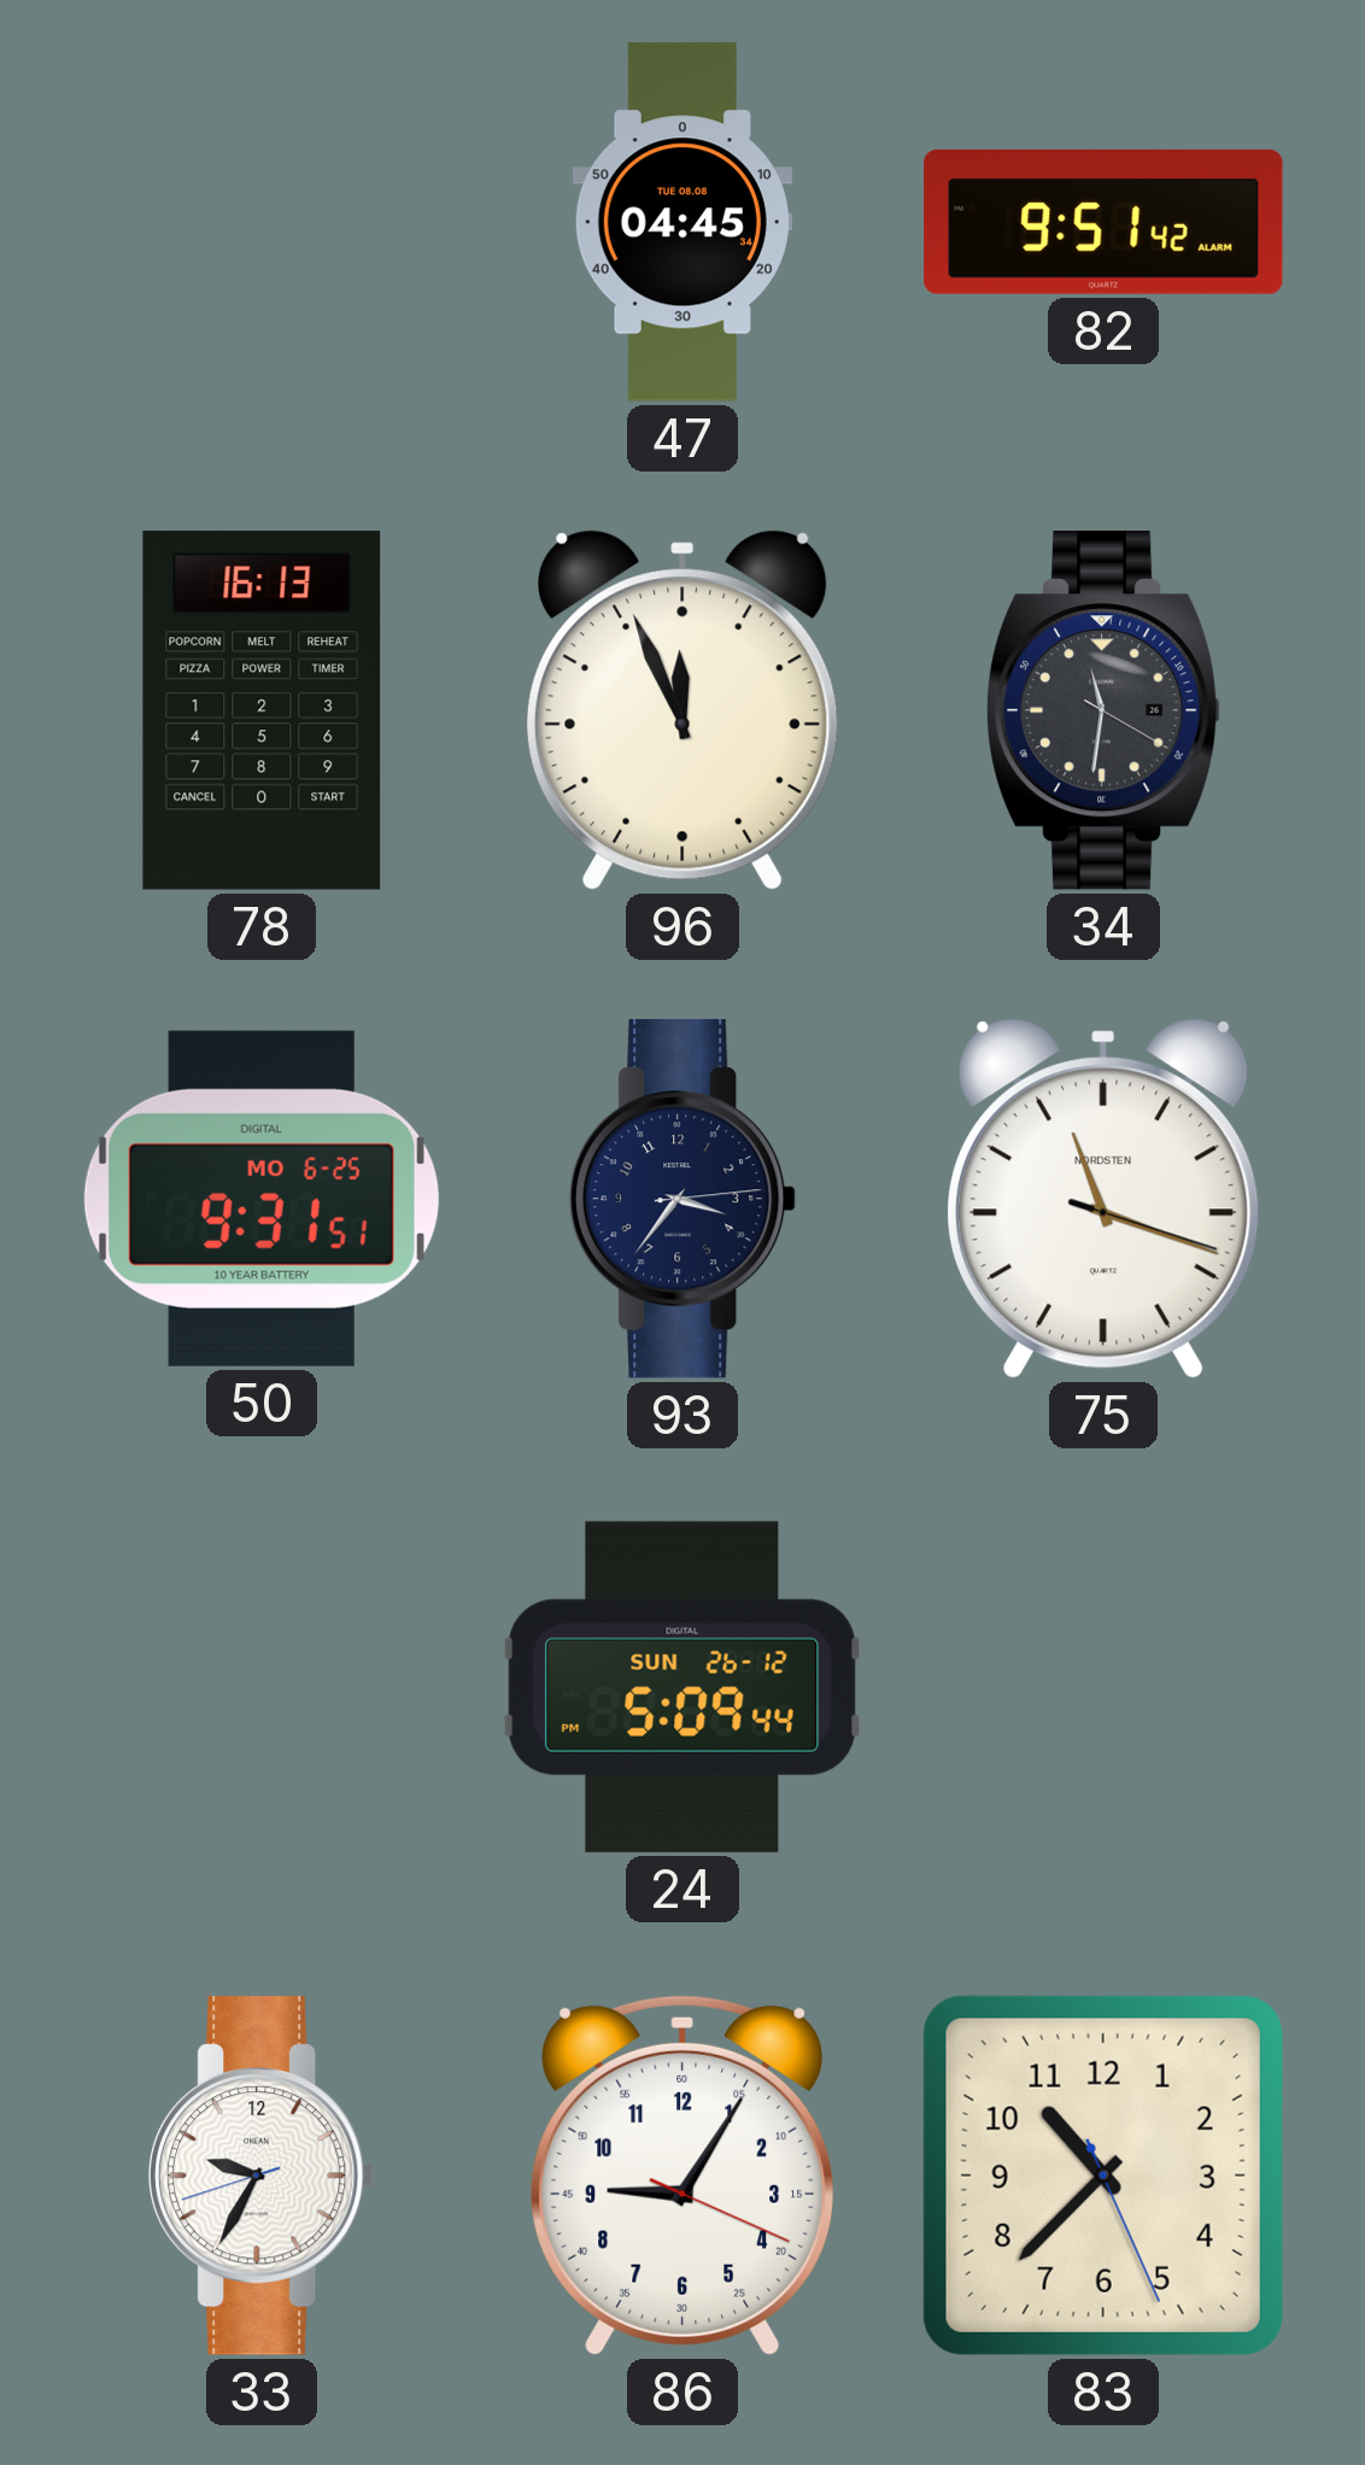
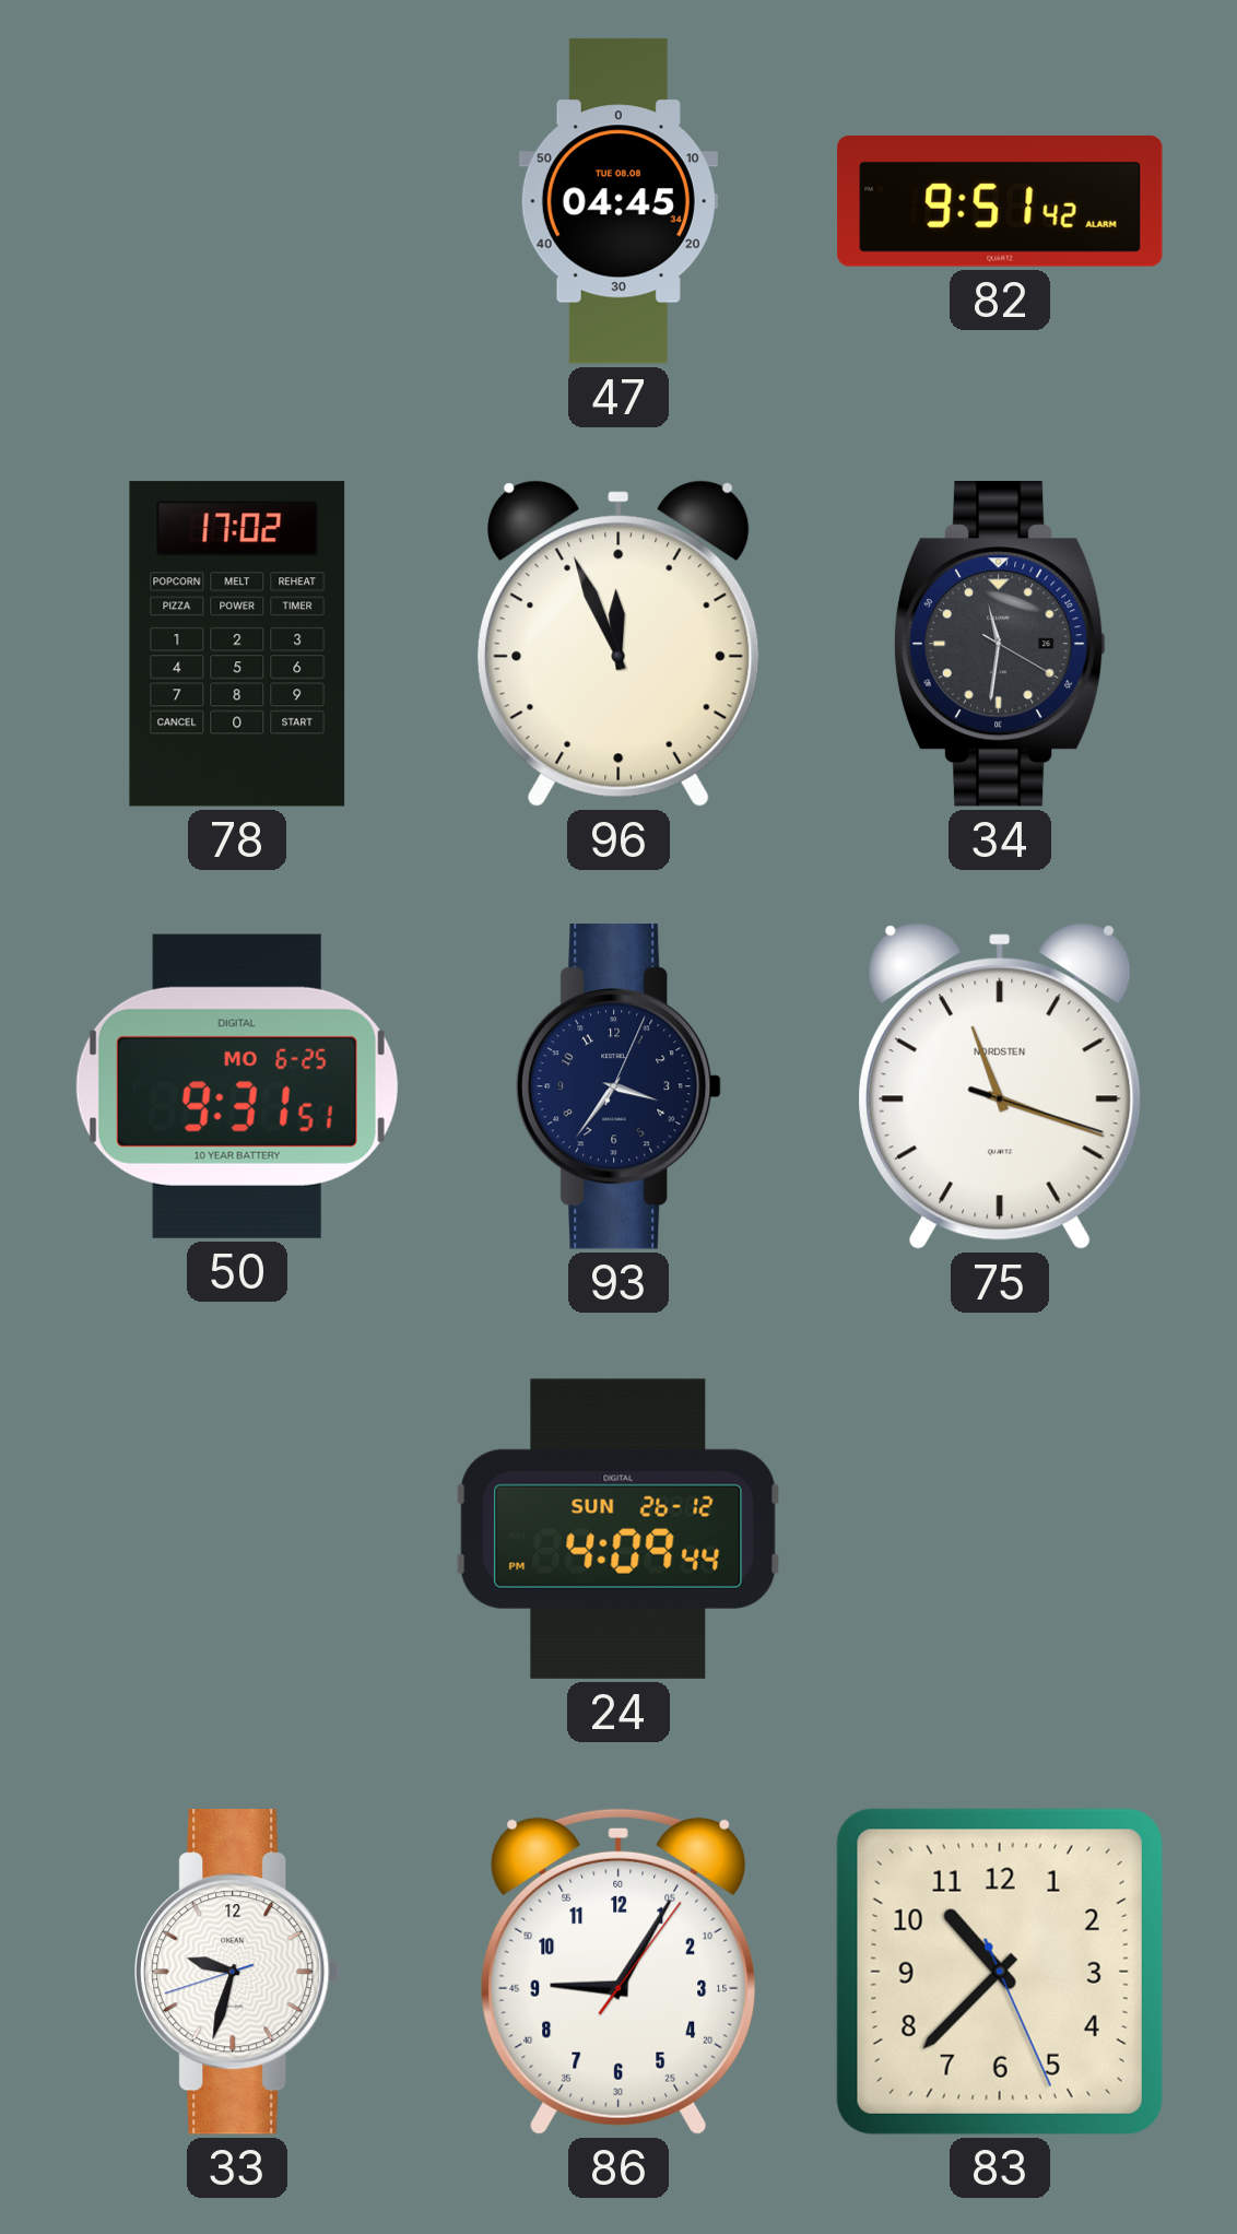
78: 16:13 -> 17:02
93: 3:36:14 -> 3:36:04
24: 5:09 -> 4:09
33: 9:34 -> 9:32
86: 9:05:19 -> 9:05:06
